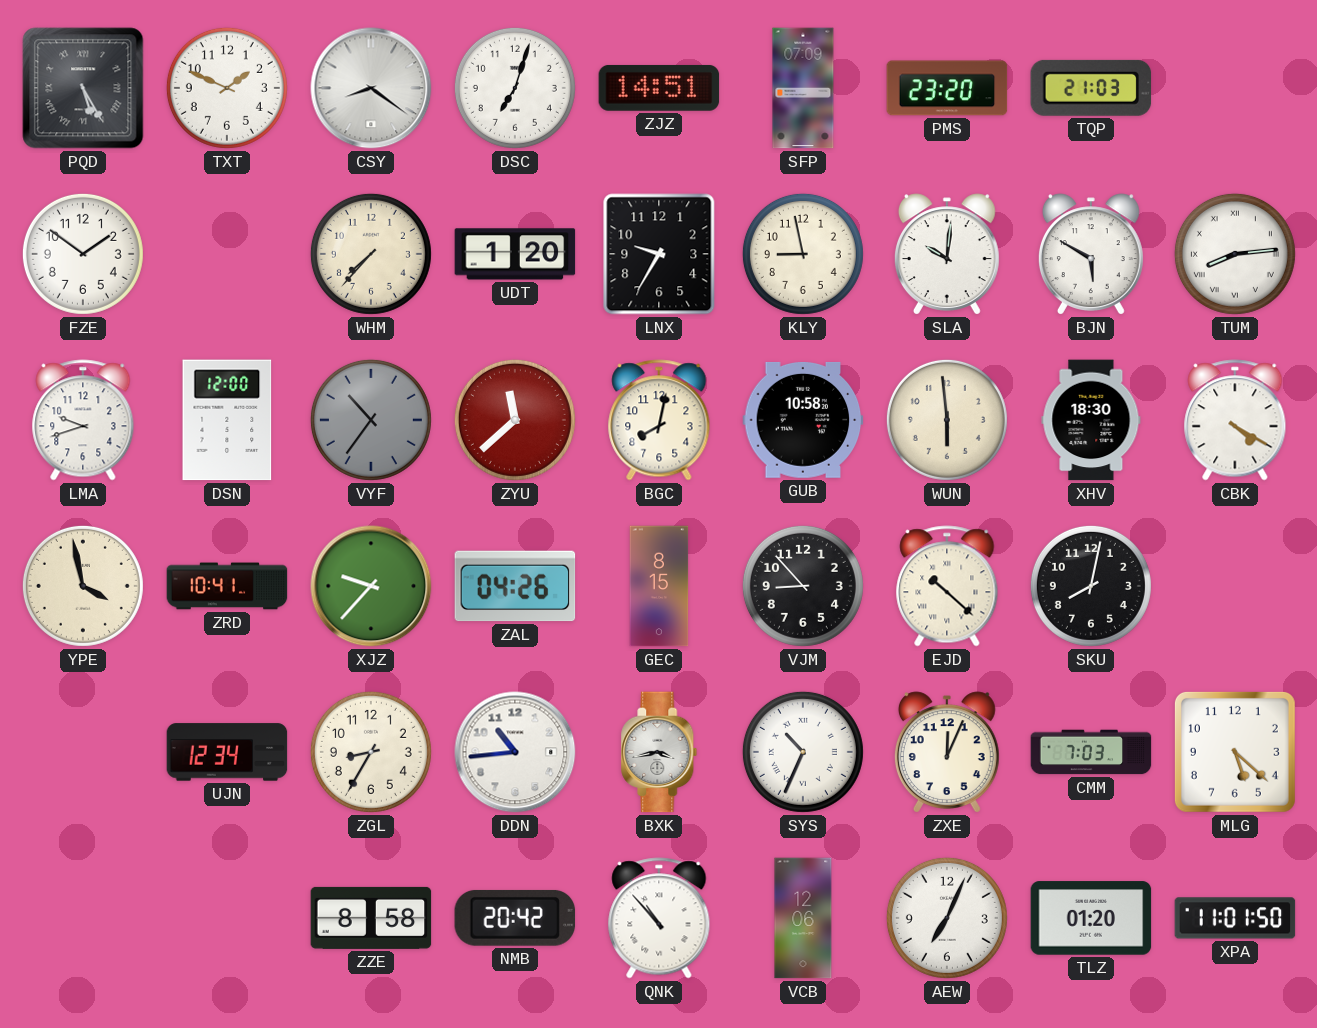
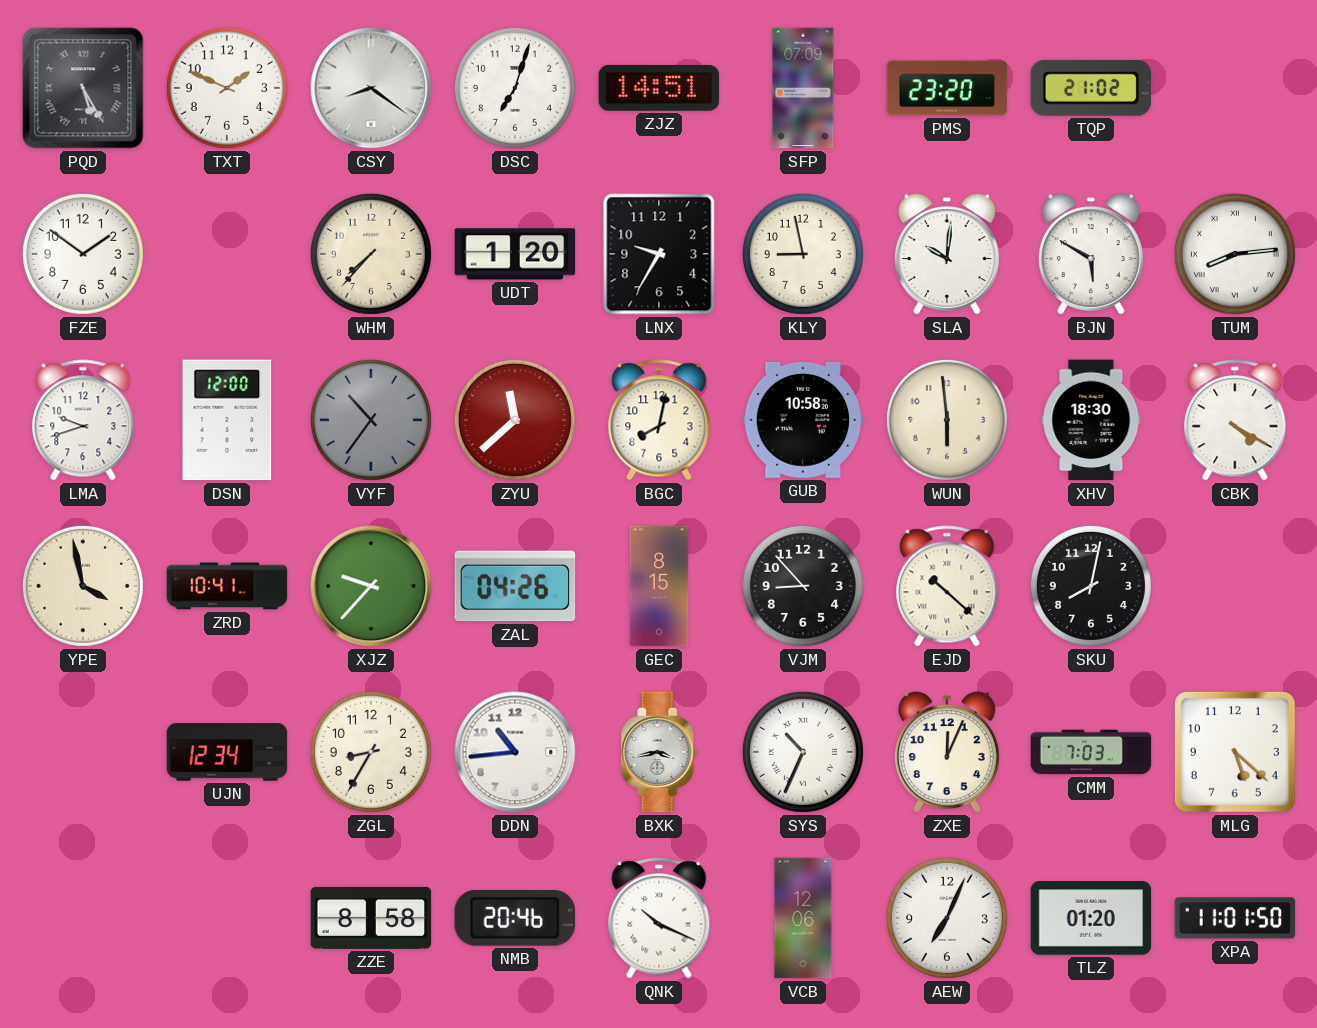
TQP: 21:03 -> 21:02
NMB: 20:42 -> 20:46
QNK: 10:53 -> 10:19
